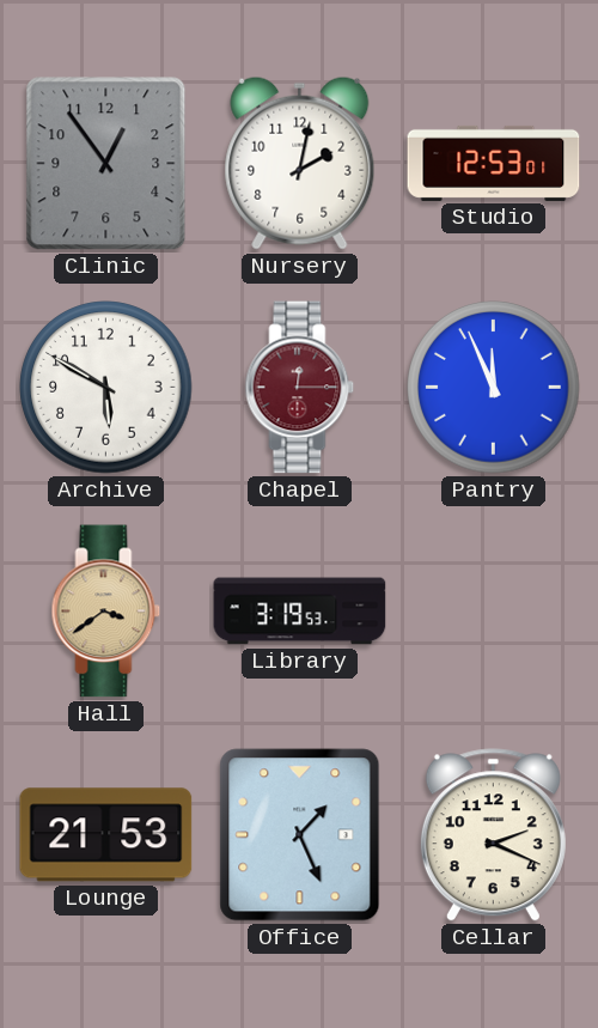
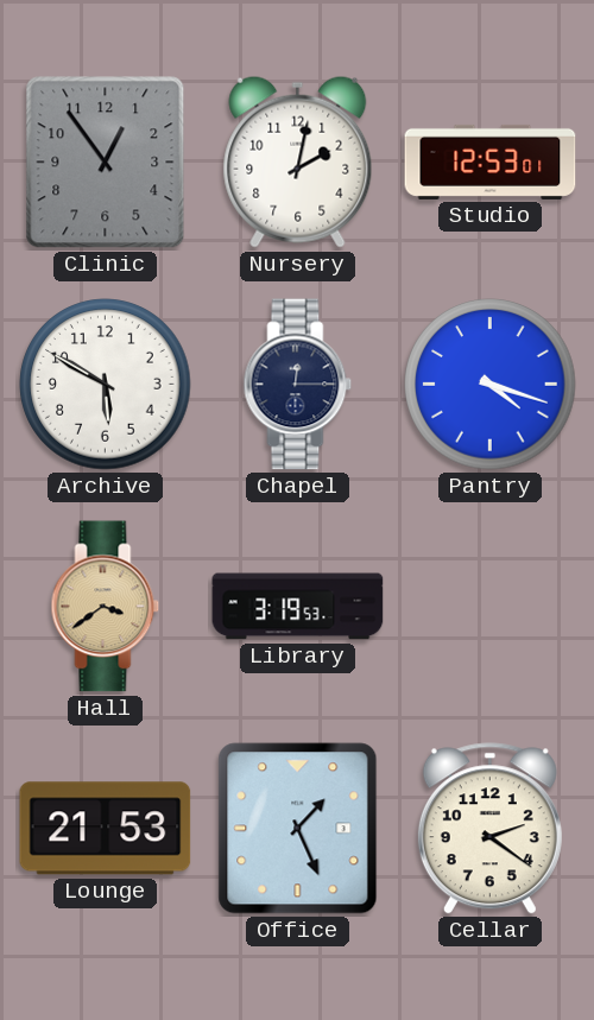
Chapel dial: burgundy -> navy
Pantry: 11:56 -> 4:18
Cellar: 2:19 -> 2:21
